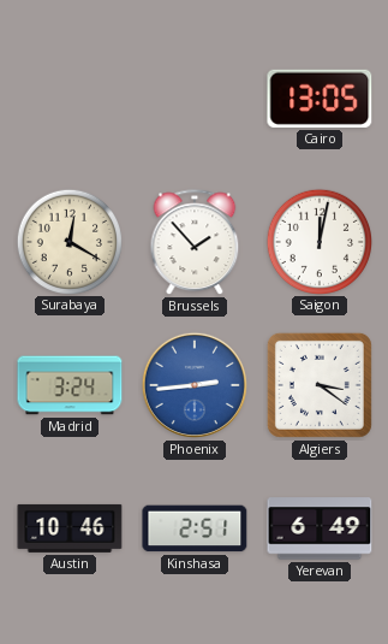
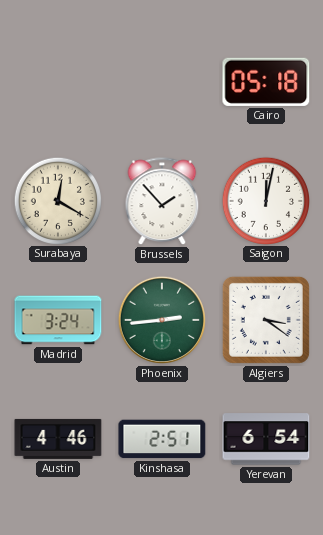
Cairo: 13:05 -> 05:18
Phoenix dial: blue -> green
Austin: 10:46 -> 4:46
Yerevan: 6:49 -> 6:54
